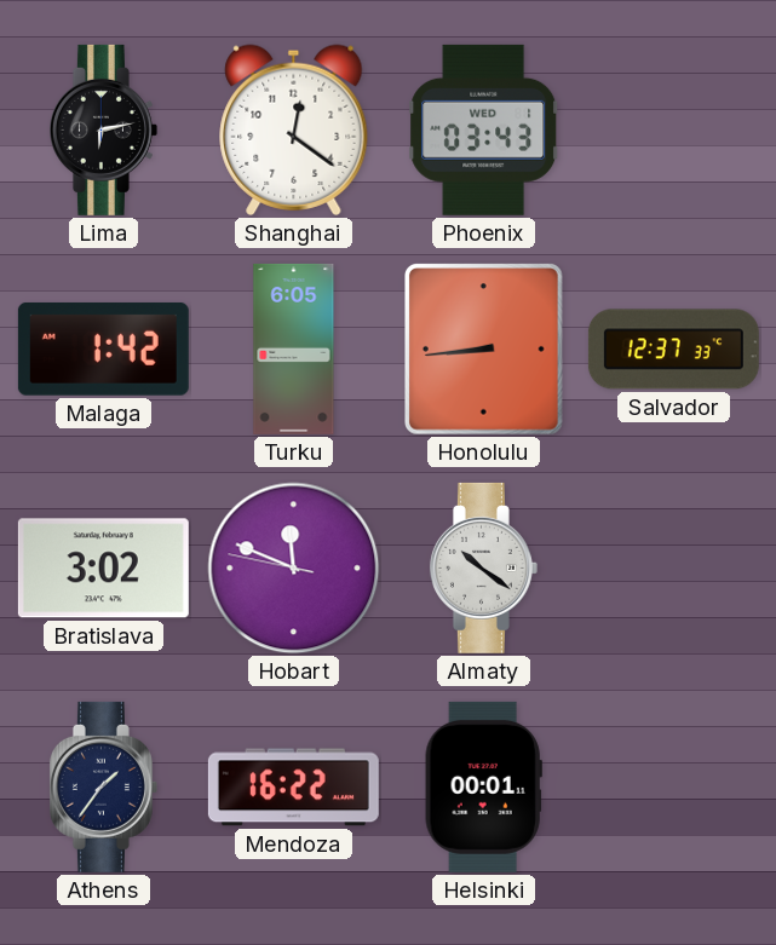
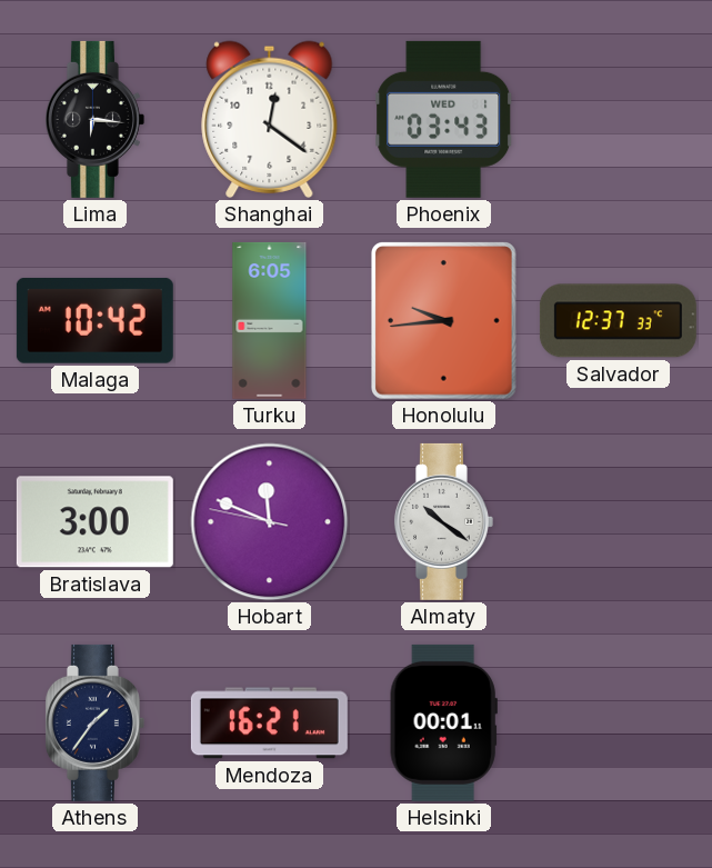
Lima: 6:13 -> 6:16
Malaga: 1:42 -> 10:42
Honolulu: 8:44 -> 9:44
Bratislava: 3:02 -> 3:00
Mendoza: 16:22 -> 16:21
